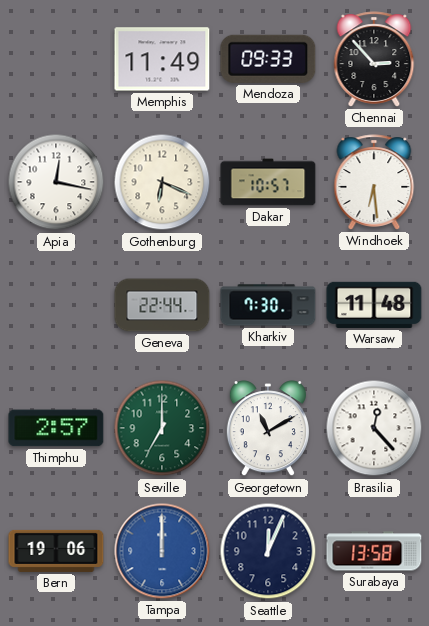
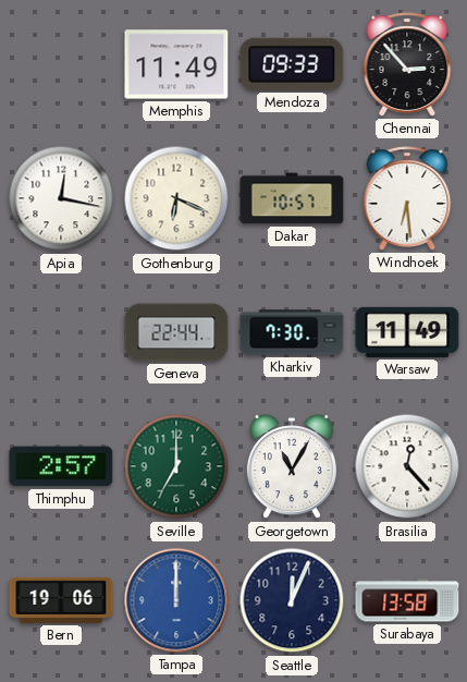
Warsaw: 11:48 -> 11:49
Georgetown: 11:10 -> 11:05
